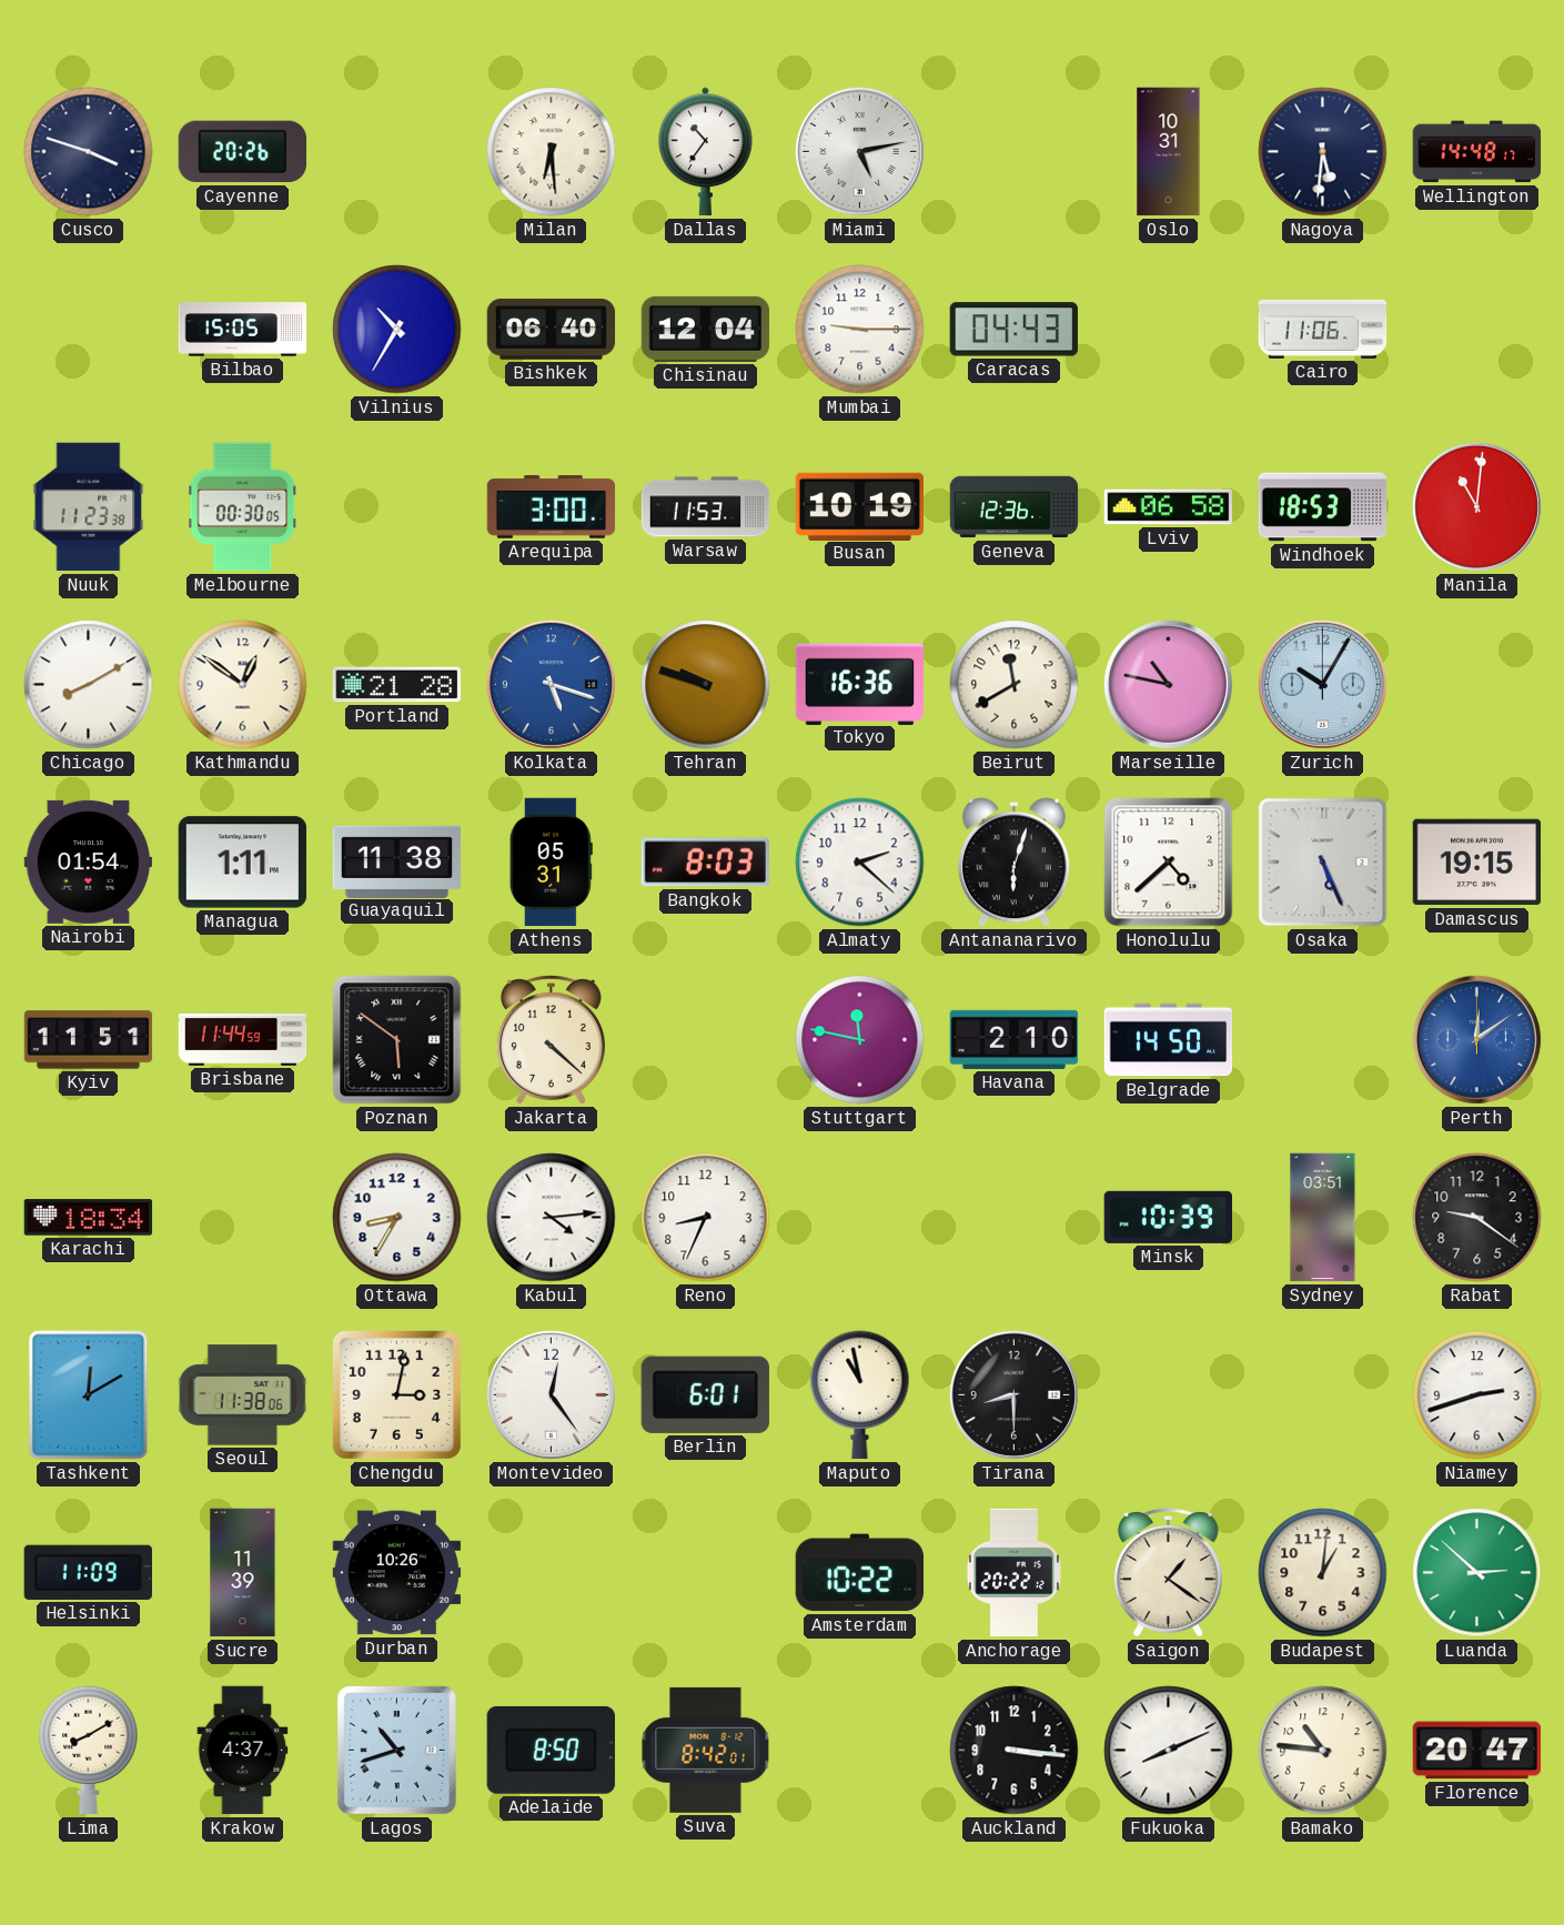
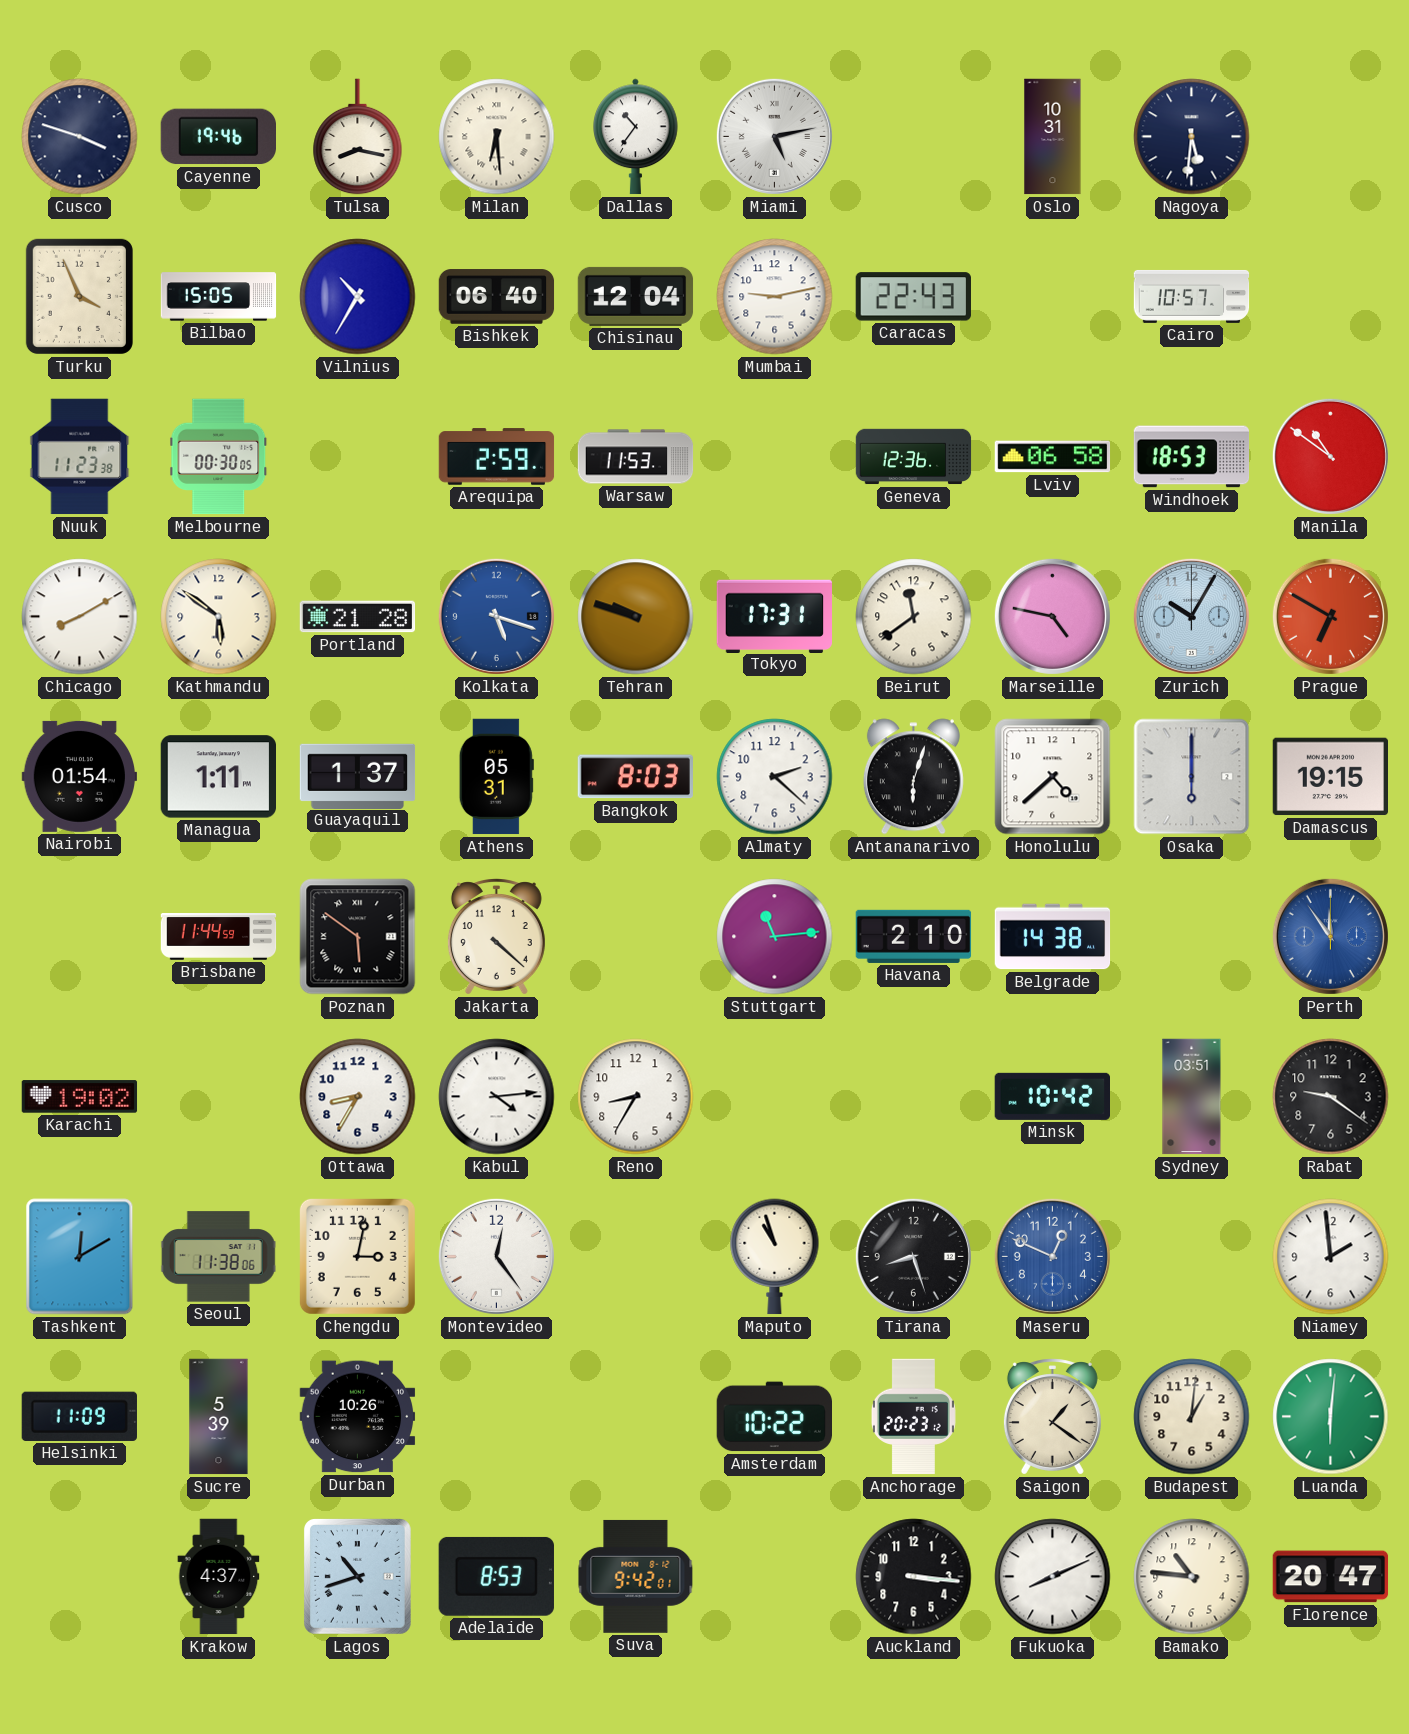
Cayenne: 20:26 -> 19:46
Tulsa: none -> 8:17
Wellington: 14:48 -> none
Turku: none -> 3:56
Mumbai: 9:15 -> 9:13
Caracas: 04:43 -> 22:43
Cairo: 11:06 -> 10:57
Arequipa: 3:00 -> 2:59
Busan: 10:19 -> none
Manila: 11:01 -> 10:51
Kathmandu: 12:51 -> 5:51
Tokyo: 16:36 -> 17:31
Beirut: 11:40 -> 11:39
Marseille: 10:47 -> 4:47
Prague: none -> 6:50
Guayaquil: 11:38 -> 1:37
Osaka: 5:26 -> 6:00
Kyiv: 11:51 -> none
Stuttgart: 11:47 -> 11:14
Belgrade: 14:50 -> 14:38
Perth: 12:09 -> 11:54
Karachi: 18:34 -> 19:02
Reno: 8:34 -> 8:35
Minsk: 10:39 -> 10:42
Berlin: 6:01 -> none
Maputo: 10:58 -> 10:57
Tirana: 8:30 -> 8:27
Maseru: none -> 12:49
Niamey: 2:42 -> 1:59
Sucre: 11:39 -> 5:39
Anchorage: 20:22 -> 20:23
Luanda: 2:52 -> 6:01
Lima: 8:10 -> none
Adelaide: 8:50 -> 8:53
Suva: 8:42 -> 9:42
